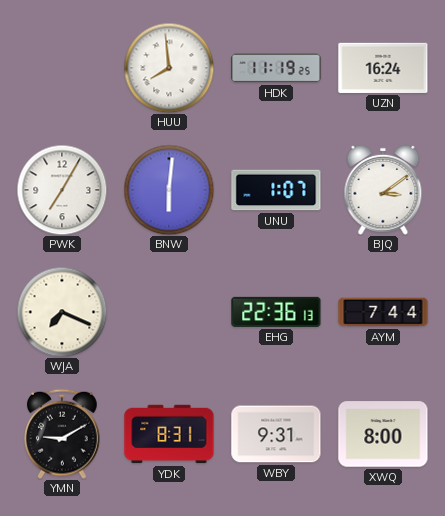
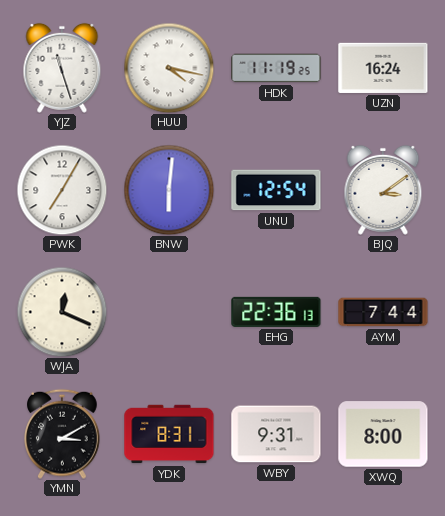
YJZ: none -> 11:27
HUU: 7:59 -> 4:17
UNU: 1:07 -> 12:54
WJA: 7:19 -> 12:19
YMN: 9:10 -> 3:10
